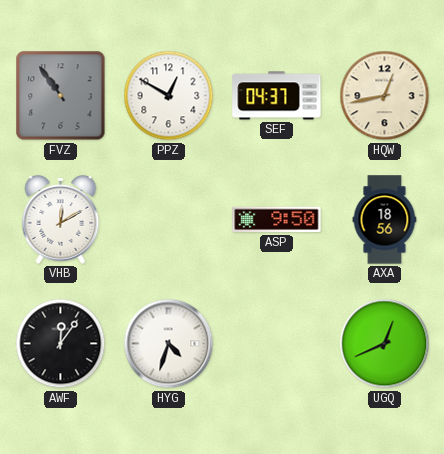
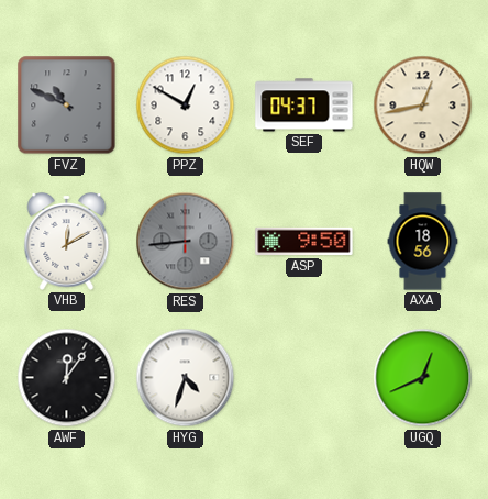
FVZ: 10:54 -> 10:49
RES: none -> 8:44
